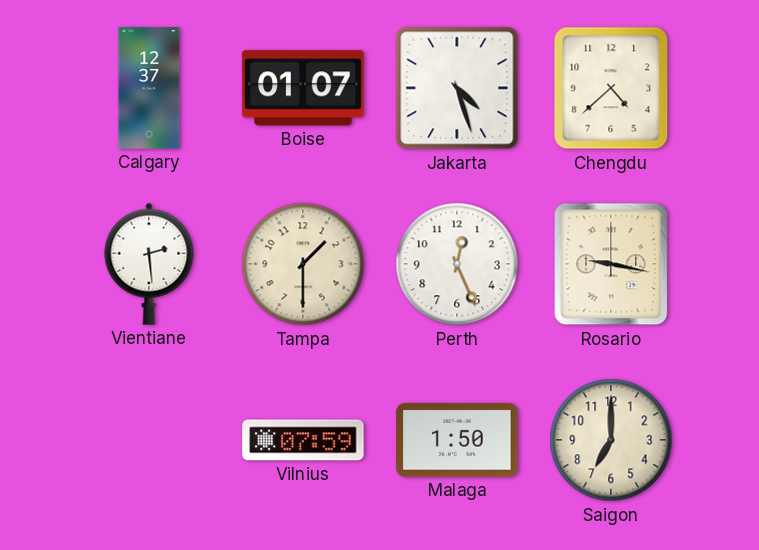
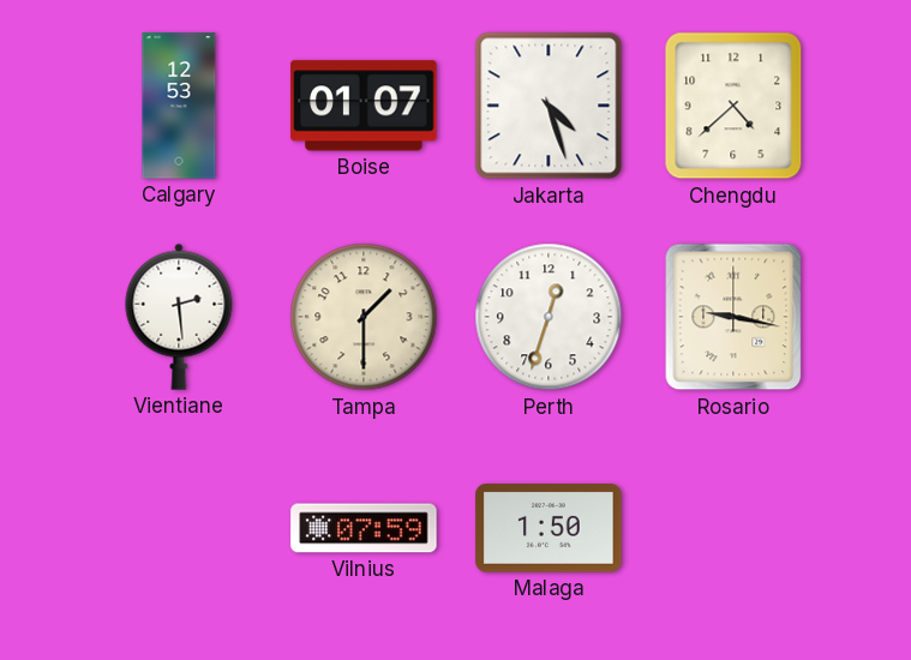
Calgary: 12:37 -> 12:53
Perth: 12:26 -> 12:33
Saigon: 7:00 -> none
